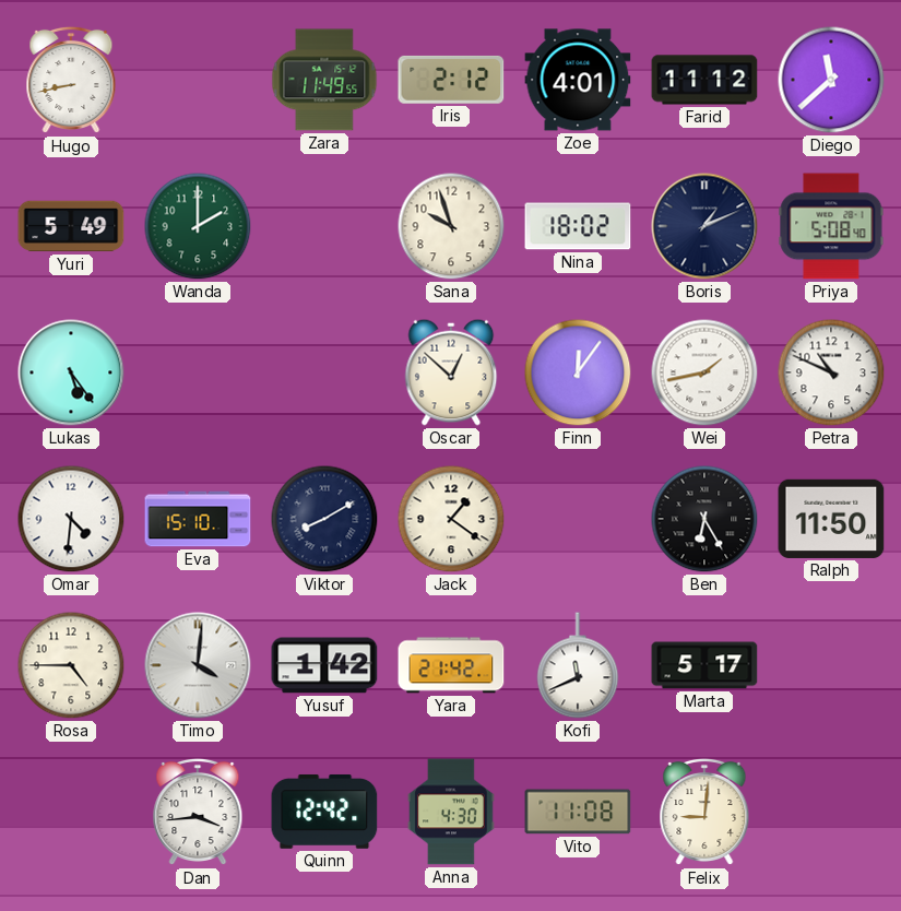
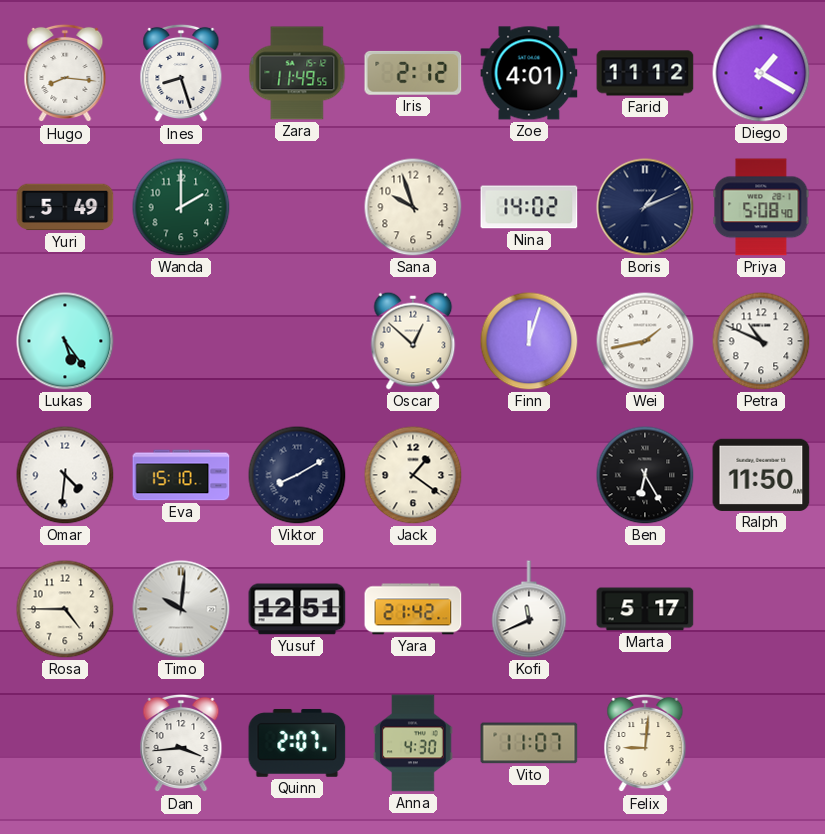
Hugo: 8:43 -> 8:16
Ines: none -> 8:27
Diego: 11:38 -> 1:20
Nina: 18:02 -> 14:02
Finn: 12:06 -> 12:03
Timo: 4:01 -> 10:01
Yusuf: 1:42 -> 12:51
Quinn: 12:42 -> 2:07
Vito: 11:08 -> 11:07
